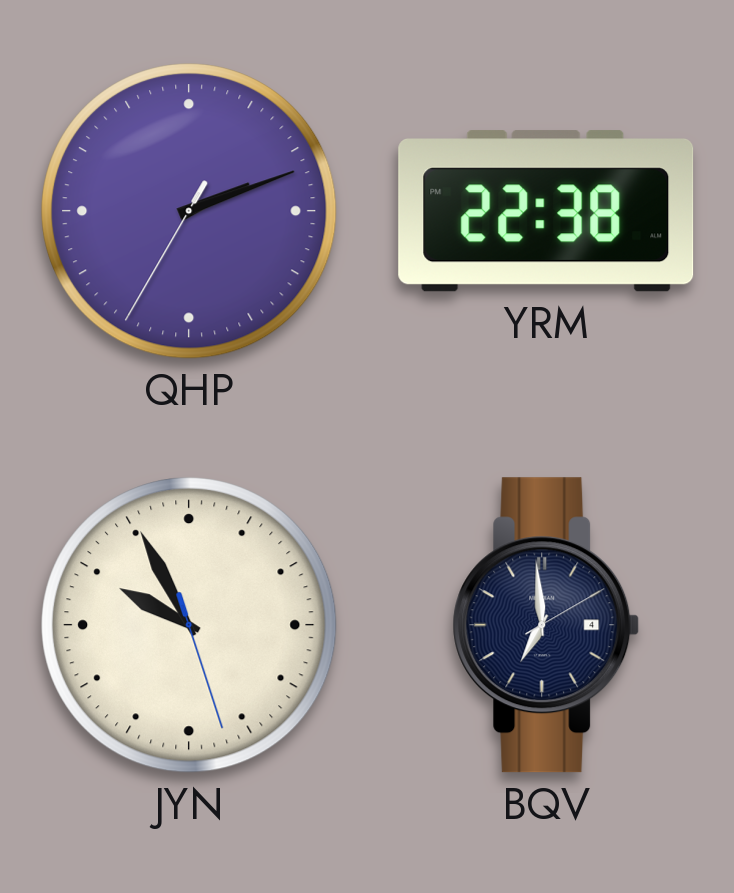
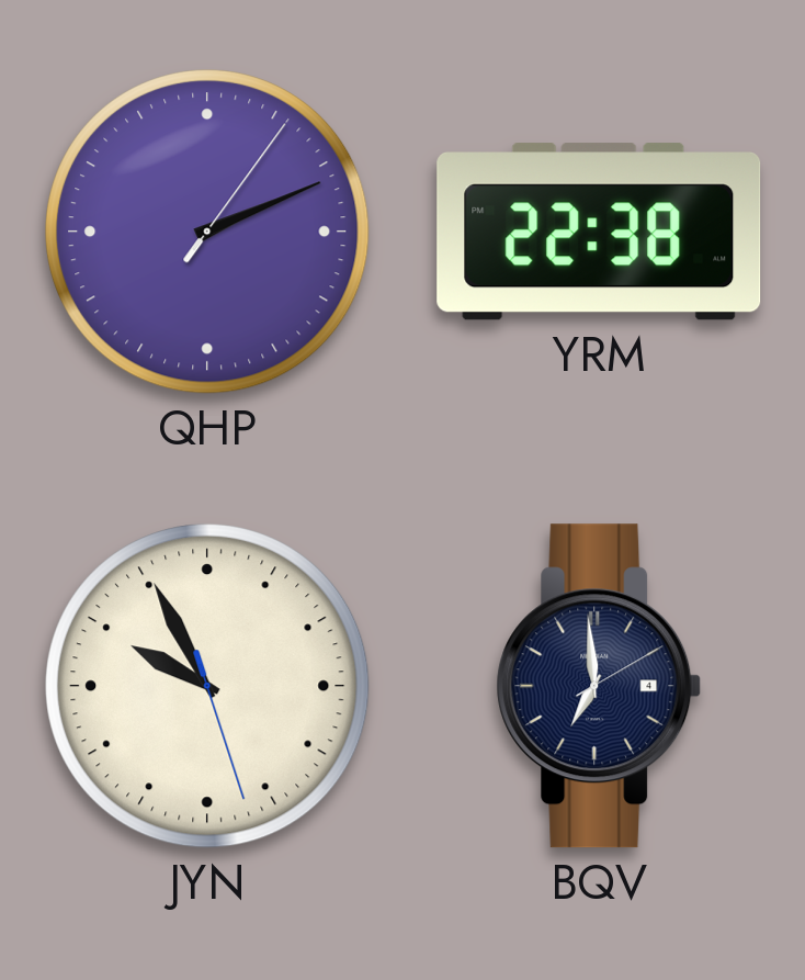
QHP: 2:11:35 -> 2:11:06
